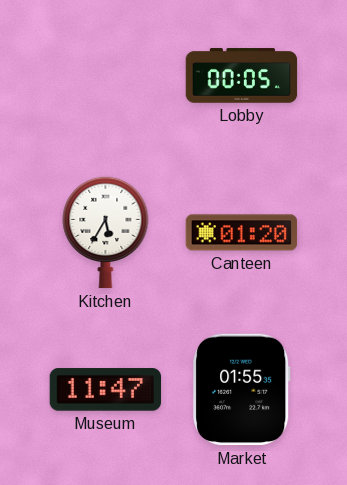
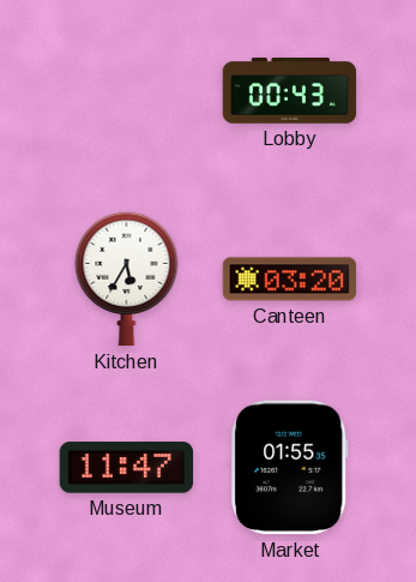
Lobby: 00:05 -> 00:43
Canteen: 01:20 -> 03:20
